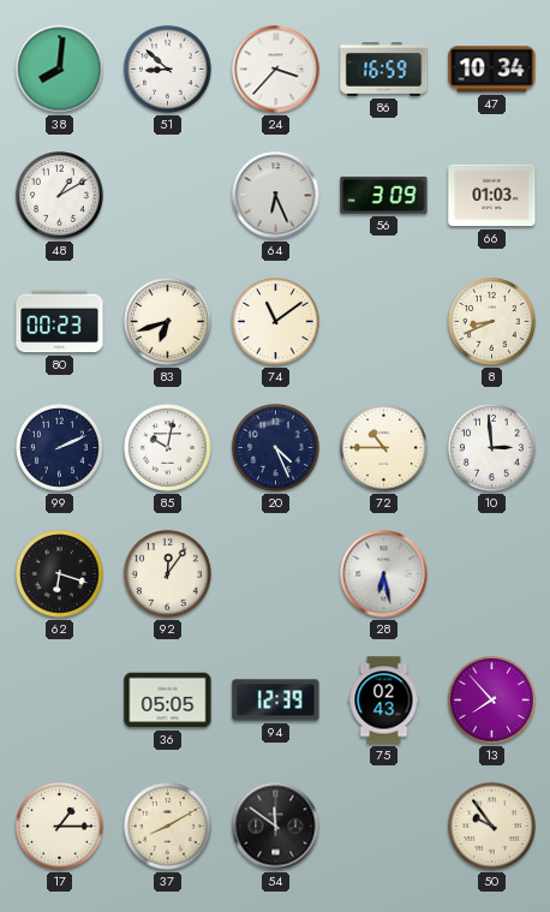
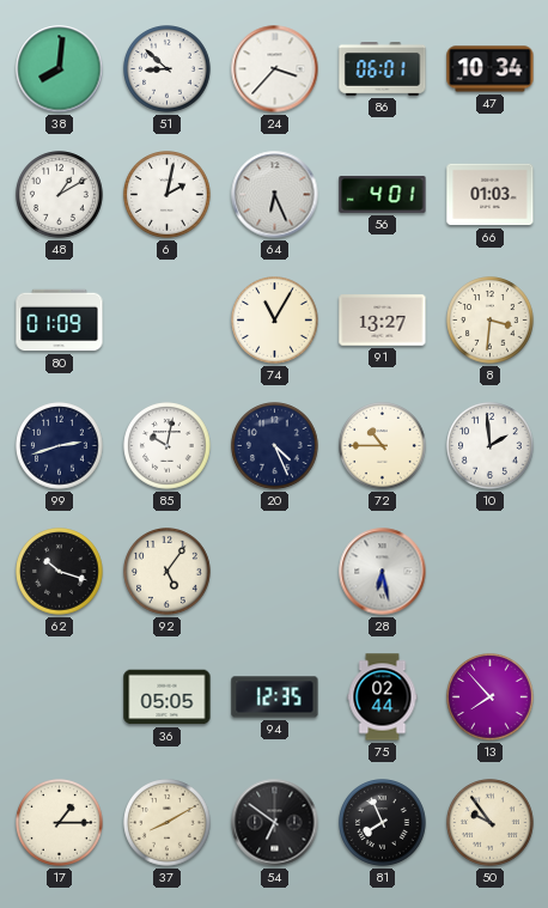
86: 16:59 -> 06:01
6: none -> 2:02
56: 3:09 -> 4:01
80: 00:23 -> 01:09
83: 6:42 -> none
74: 11:09 -> 11:05
91: none -> 13:27
8: 8:41 -> 3:31
99: 2:11 -> 2:42
10: 2:59 -> 1:59
62: 6:18 -> 10:18
92: 12:06 -> 5:06
94: 12:39 -> 12:35
75: 02:43 -> 02:44
54: 11:51 -> 6:51
81: none -> 7:56
